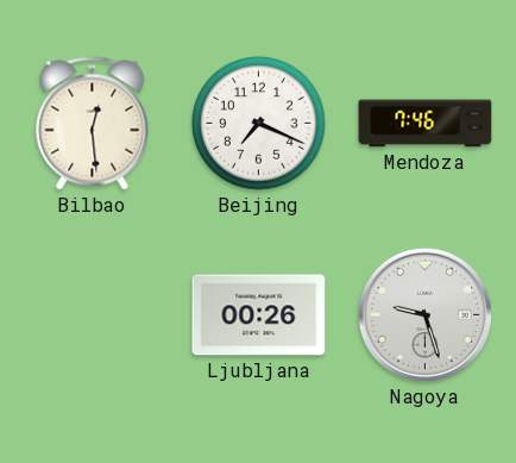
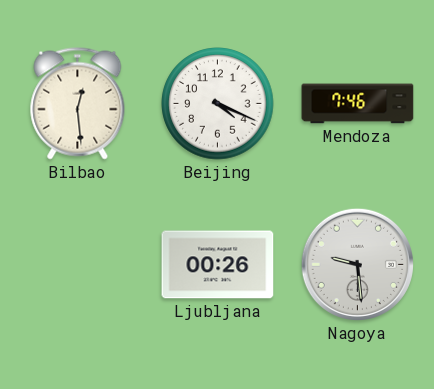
Beijing: 7:19 -> 4:19
Nagoya: 9:27 -> 9:29
